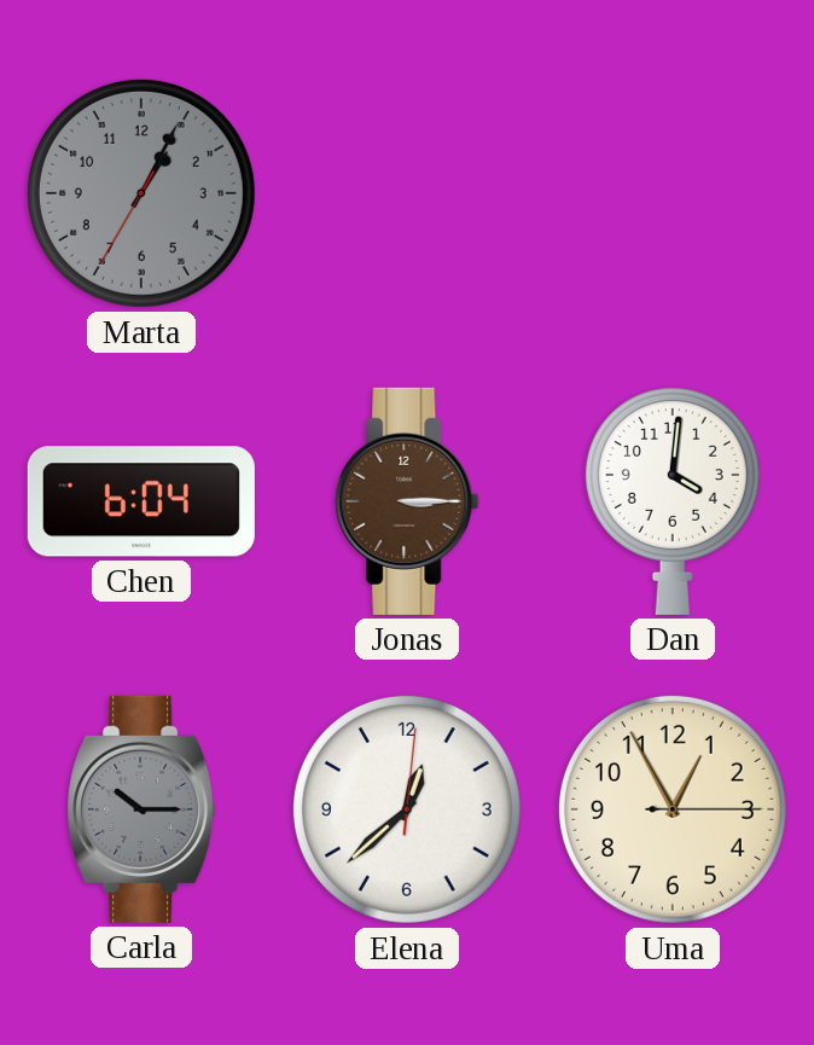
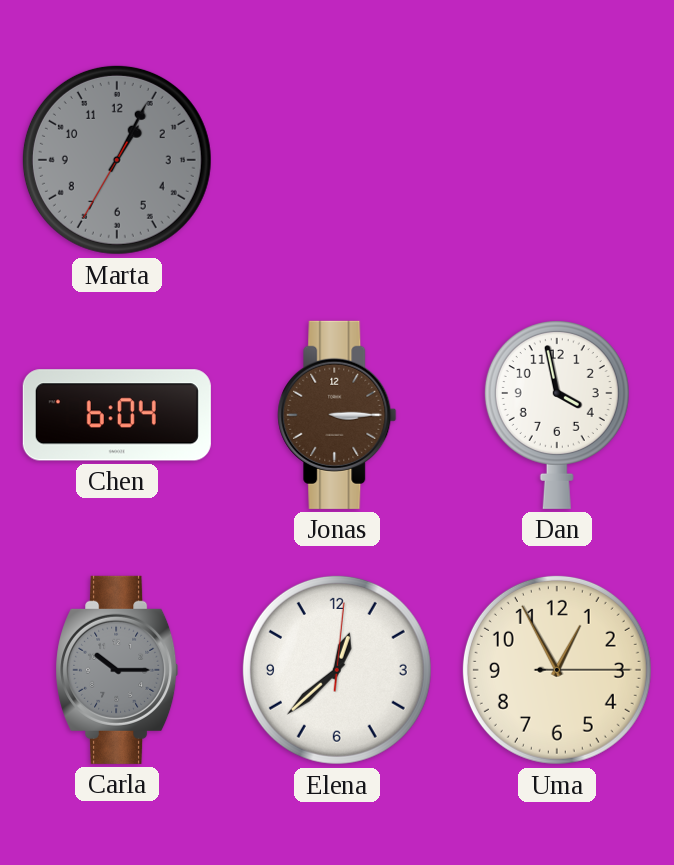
Dan: 4:01 -> 3:58
